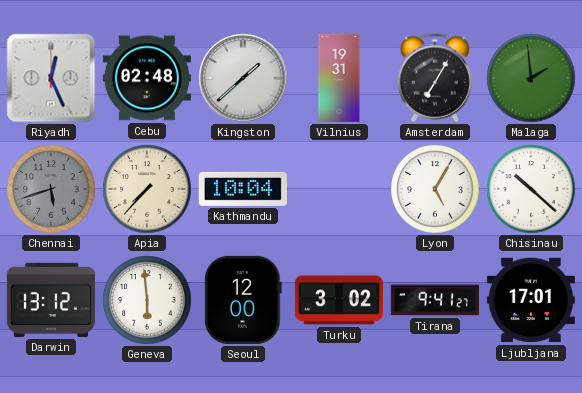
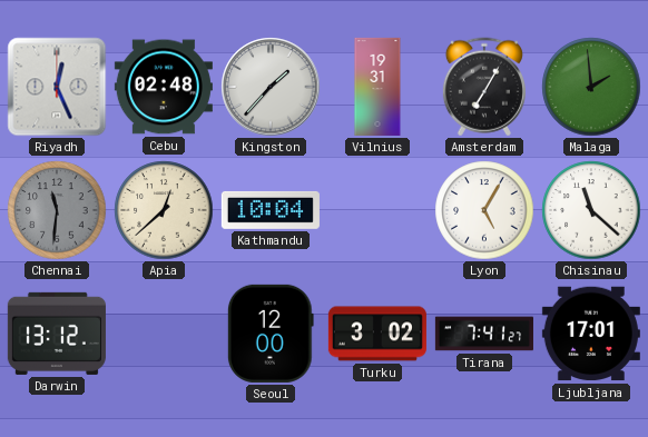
Kingston: 1:38 -> 1:37
Chennai: 5:42 -> 11:31
Apia: 7:37 -> 12:38
Chisinau: 10:22 -> 11:22
Geneva: 5:59 -> none
Tirana: 9:41 -> 7:41
